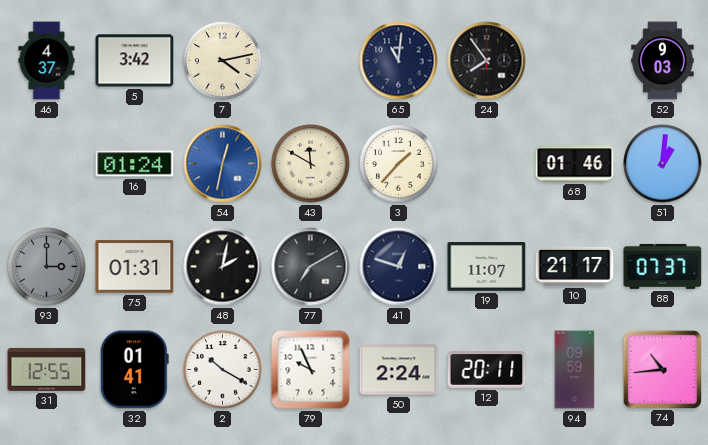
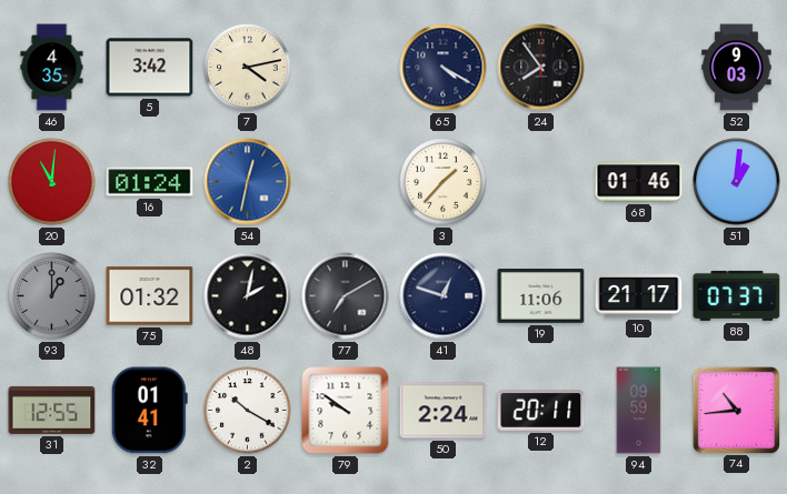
46: 4:37 -> 4:35
65: 11:01 -> 4:20
20: none -> 11:01
43: 11:50 -> none
93: 3:00 -> 1:00
75: 01:31 -> 01:32
19: 11:07 -> 11:06
79: 9:56 -> 9:51
